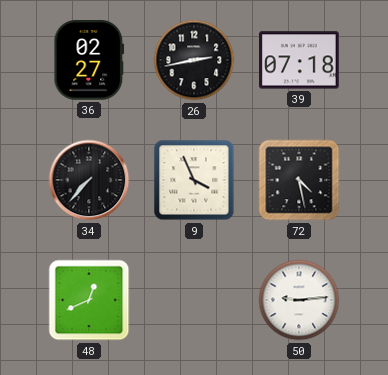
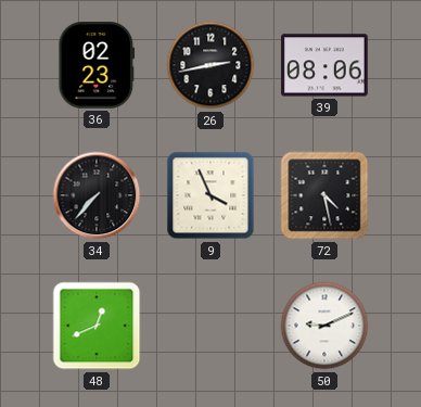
36: 02:27 -> 02:23
39: 07:18 -> 08:06
50: 9:14 -> 9:11
